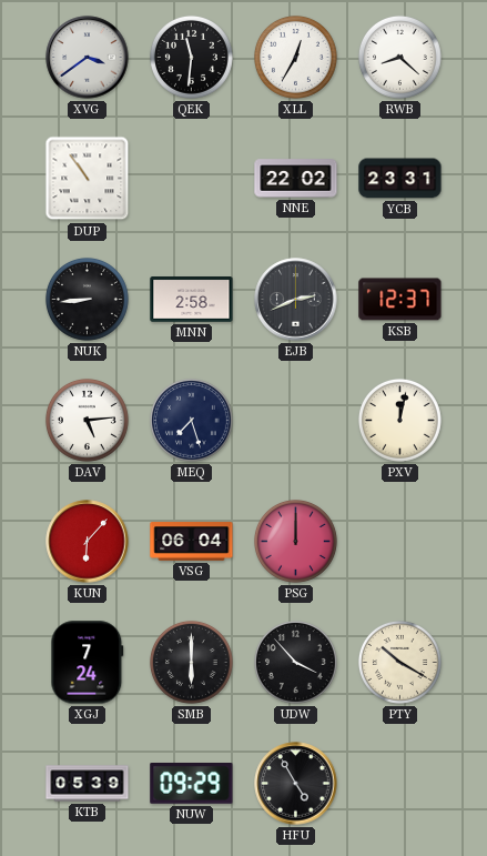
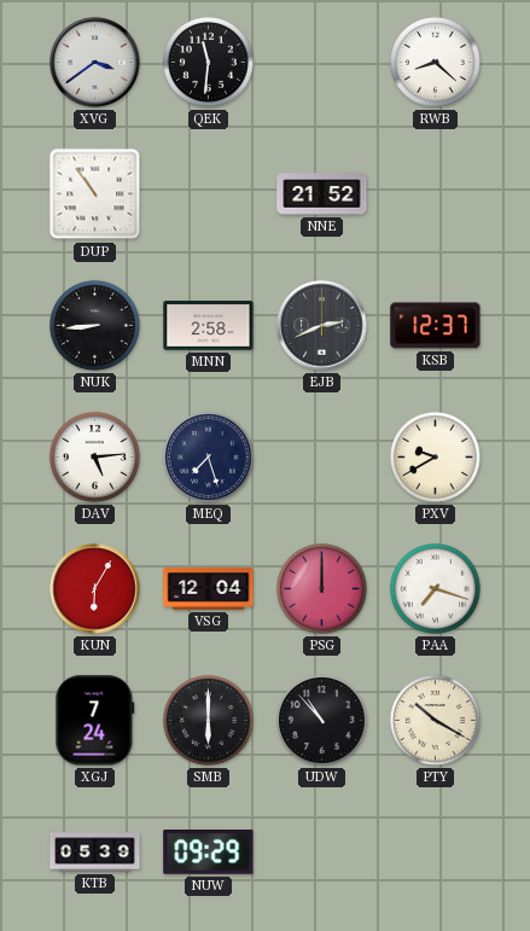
XLL: 12:35 -> none
NNE: 22:02 -> 21:52
YCB: 23:31 -> none
PXV: 12:02 -> 9:40
KUN: 6:07 -> 6:05
VSG: 06:04 -> 12:04
PAA: none -> 7:18
UDW: 3:53 -> 10:53
HFU: 4:55 -> none
